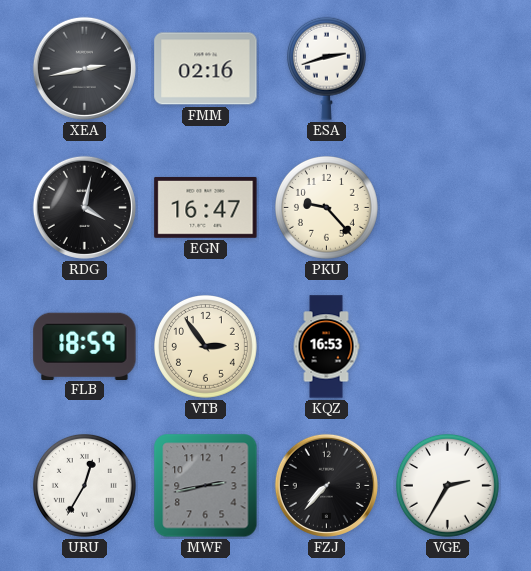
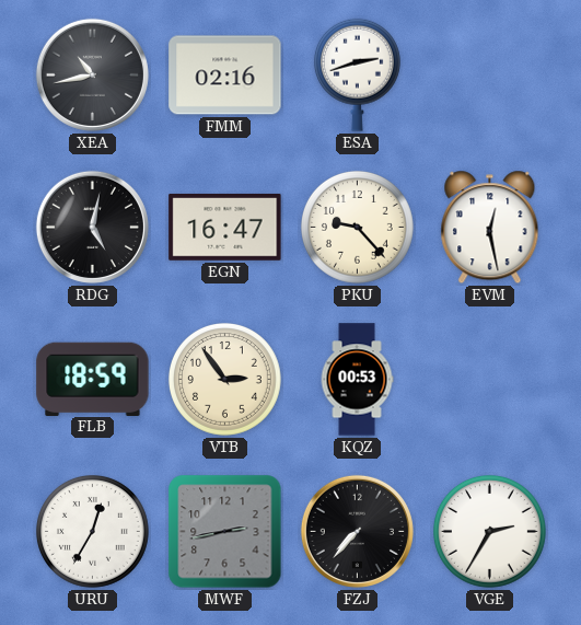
XEA: 2:43 -> 10:43
RDG: 4:02 -> 5:02
EVM: none -> 12:28
KQZ: 16:53 -> 00:53
